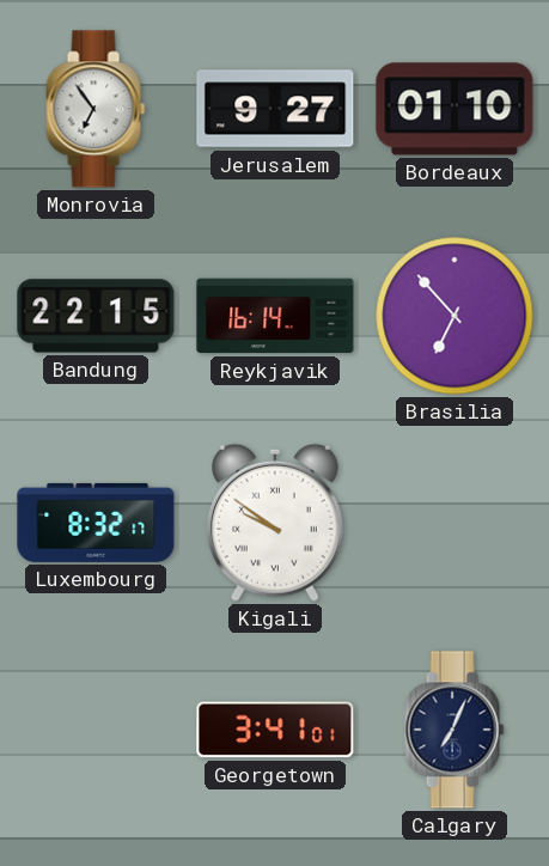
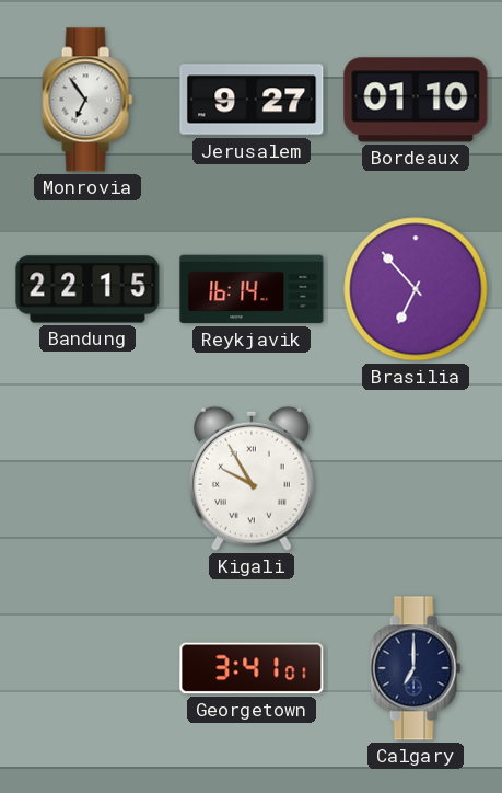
Luxembourg: 8:32 -> none
Kigali: 9:51 -> 9:55
Calgary: 7:04 -> 7:00
